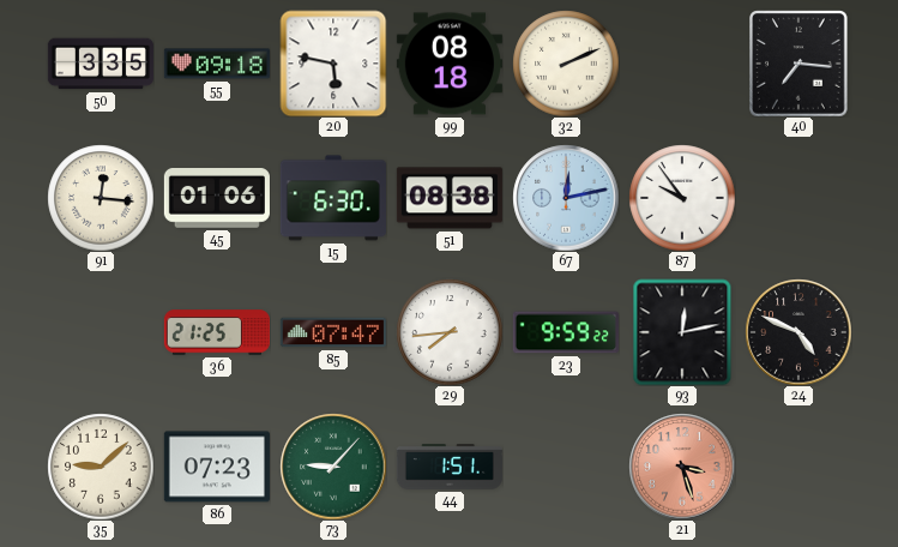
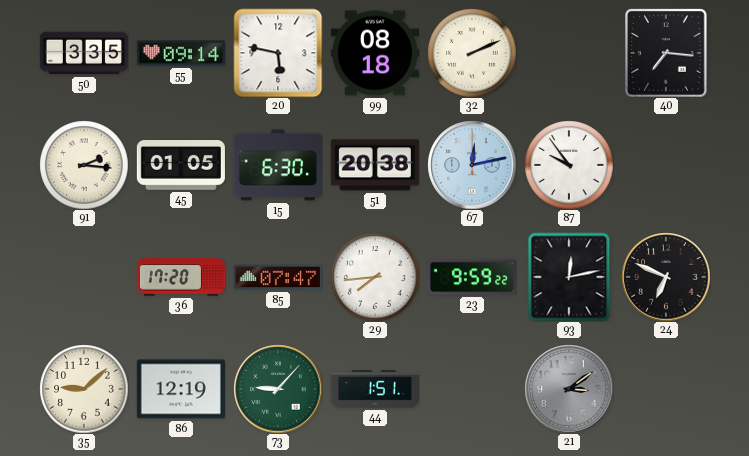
55: 09:18 -> 09:14
91: 12:16 -> 2:16
45: 01:06 -> 01:05
51: 08:38 -> 20:38
36: 21:25 -> 17:20
24: 4:49 -> 6:49
86: 07:23 -> 12:19
21: 3:27 -> 3:09
21 dial: salmon -> grey
